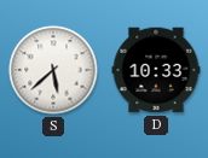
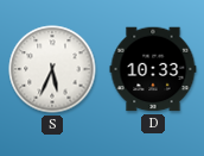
S: 5:38 -> 5:34
